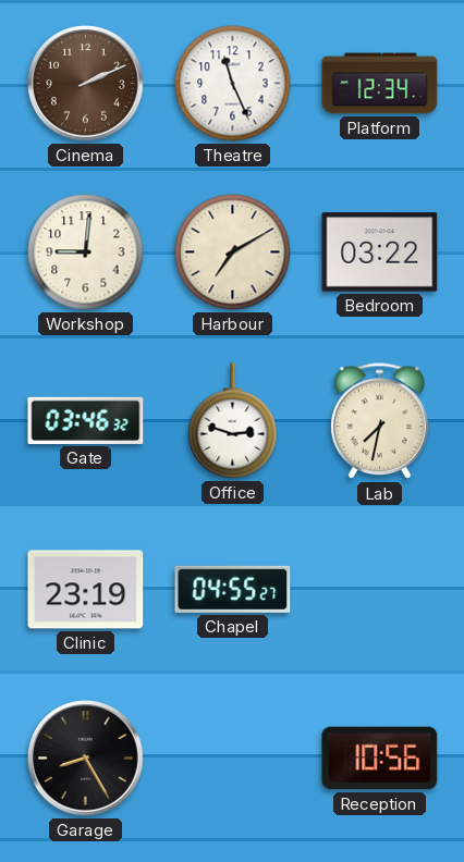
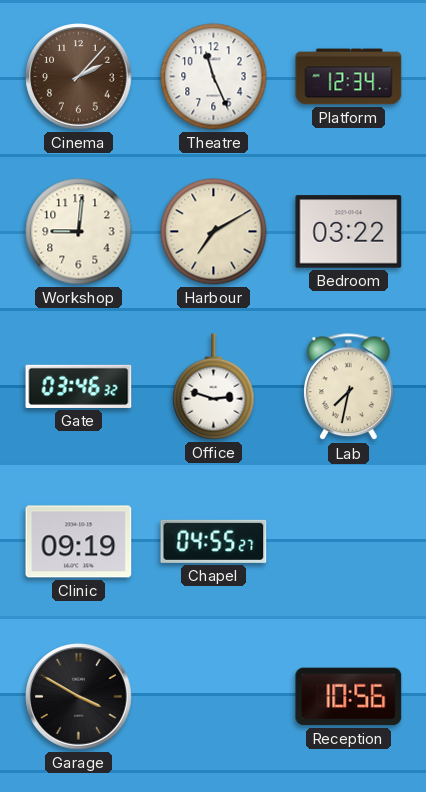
Cinema: 2:11 -> 2:07
Clinic: 23:19 -> 09:19
Garage: 8:25 -> 3:50
